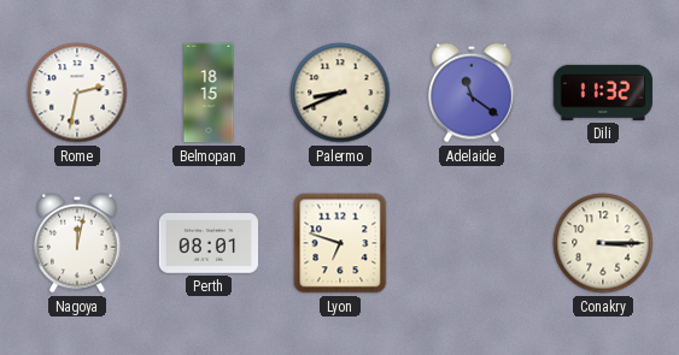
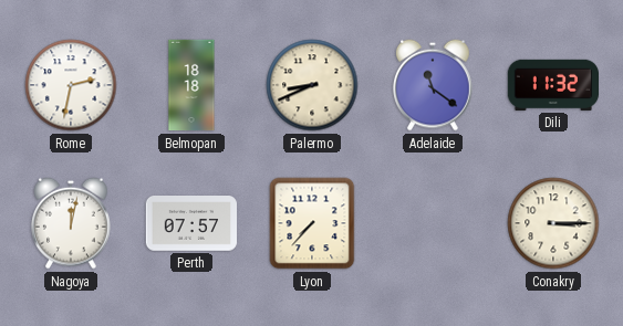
Belmopan: 18:15 -> 18:18
Perth: 08:01 -> 07:57
Lyon: 6:48 -> 7:37
